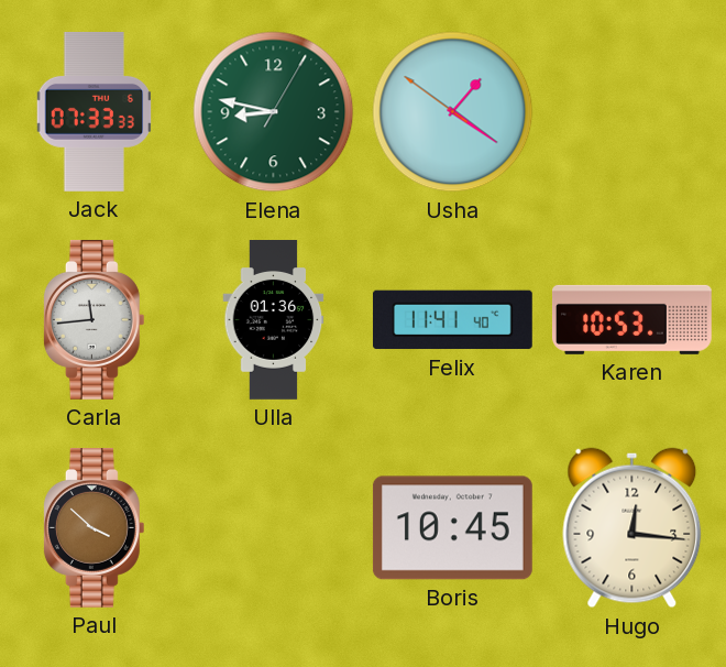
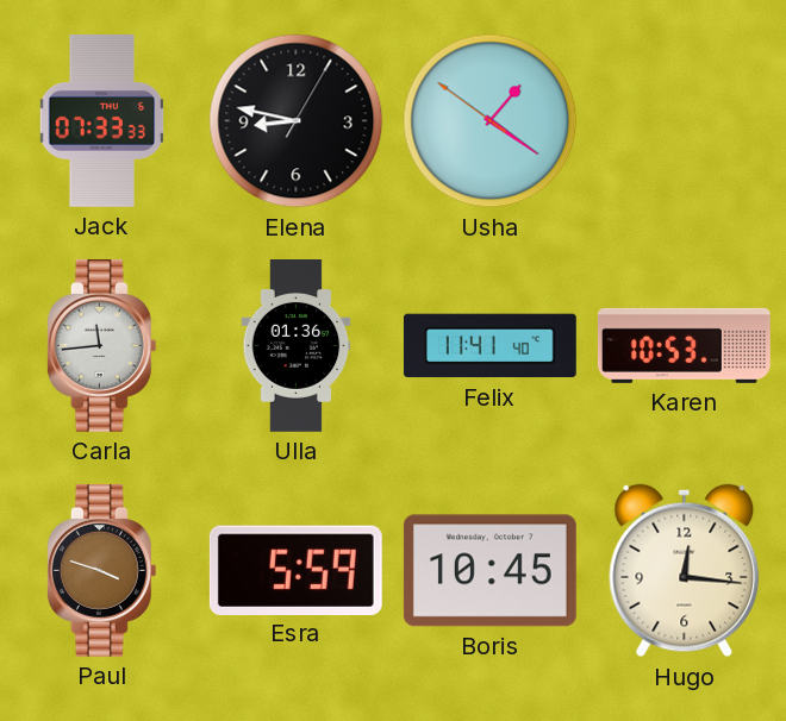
Elena dial: green -> black
Paul: 3:52 -> 3:48
Esra: none -> 5:59
